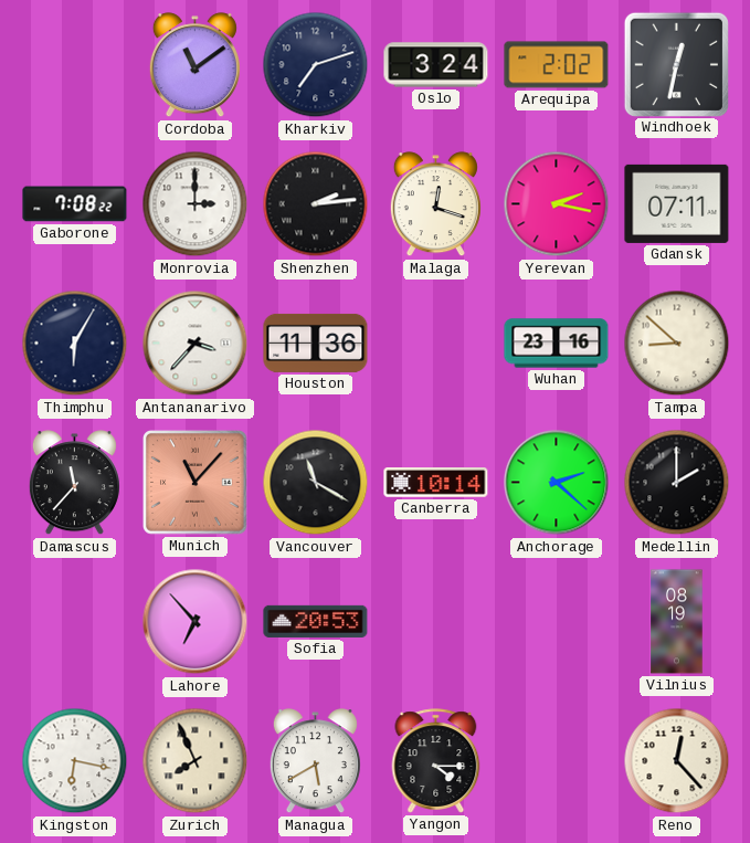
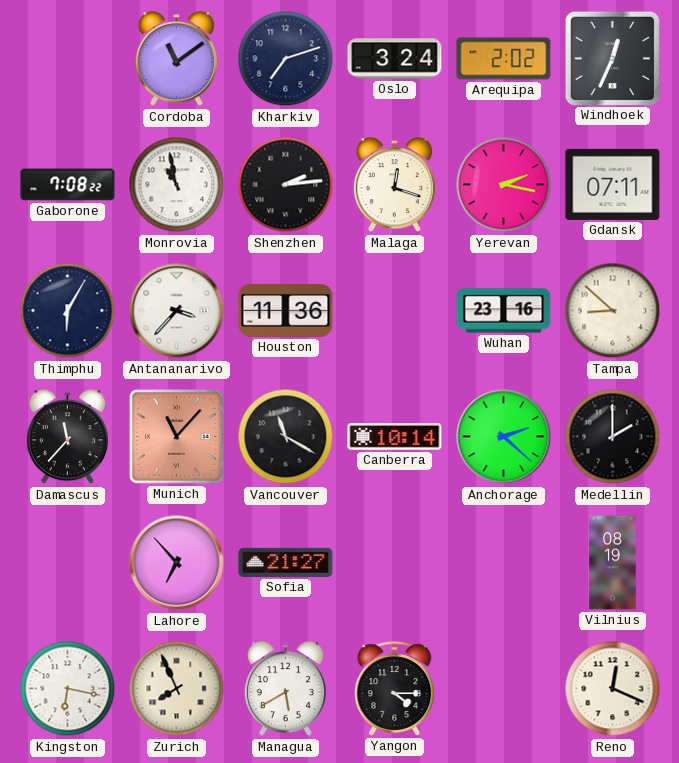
Windhoek: 12:32 -> 12:34
Monrovia: 3:00 -> 10:58
Sofia: 20:53 -> 21:27
Reno: 12:23 -> 12:19
